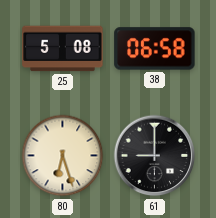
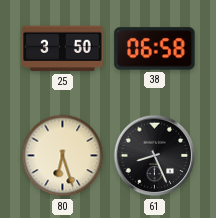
25: 5:08 -> 3:50
61: 9:00 -> 8:26
